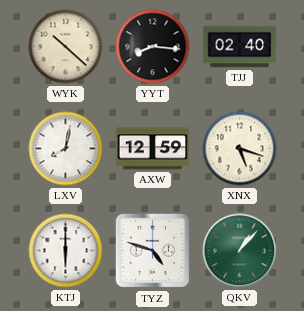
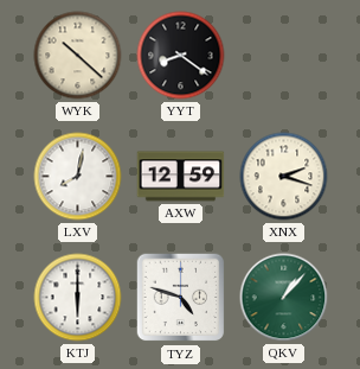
YYT: 8:16 -> 8:21
TJJ: 02:40 -> none
XNX: 5:18 -> 2:18
